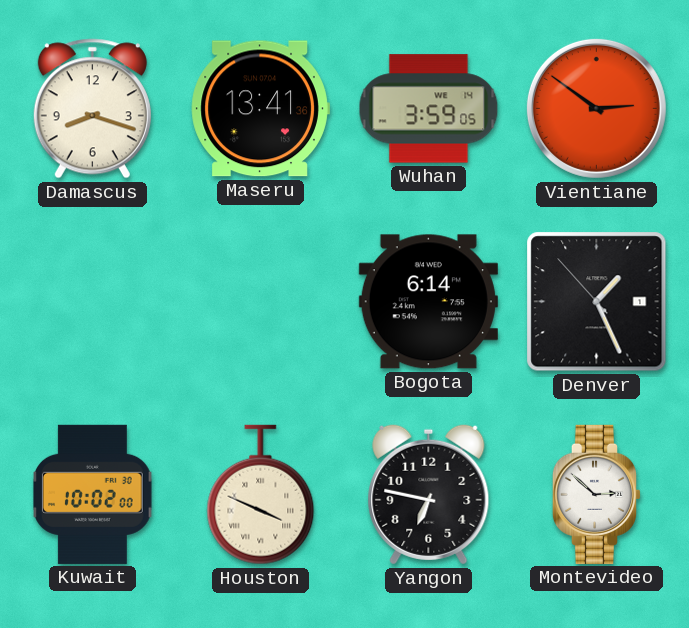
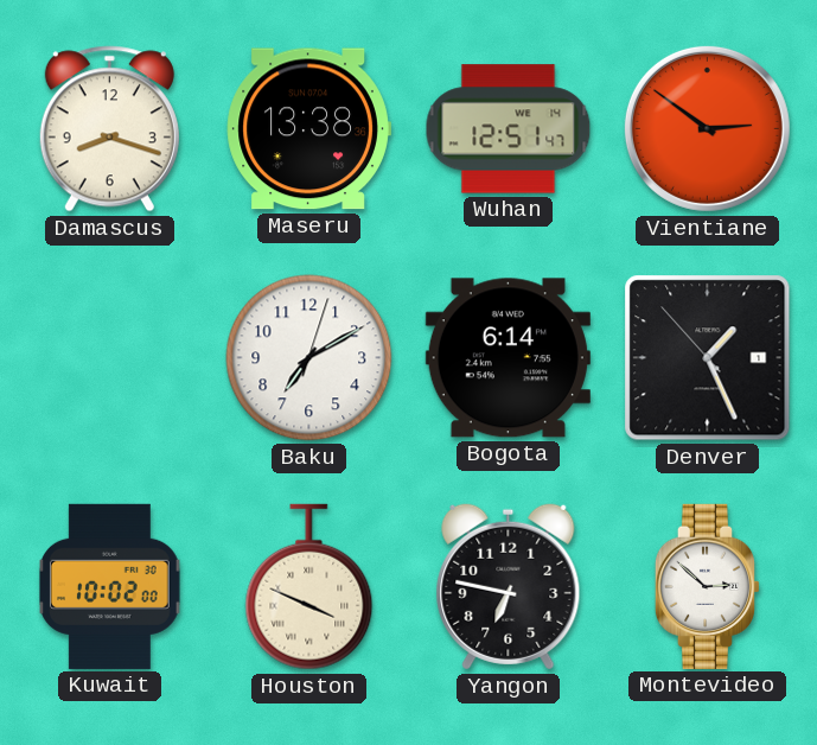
Maseru: 13:41 -> 13:38
Wuhan: 3:59 -> 12:51
Baku: none -> 7:10
